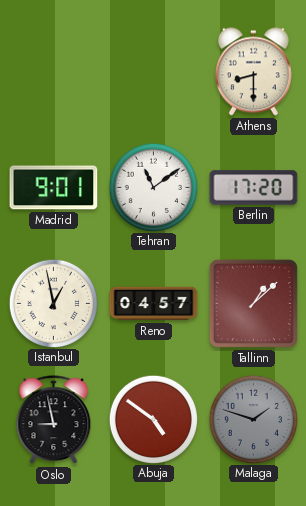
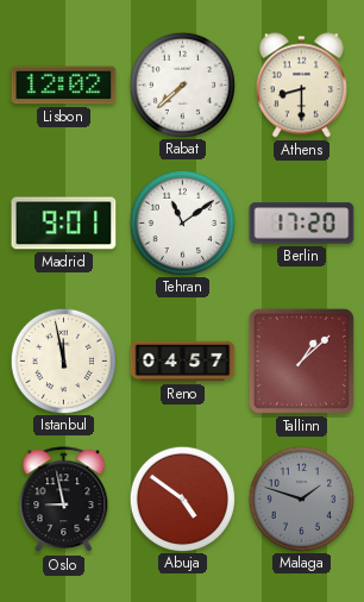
Lisbon: none -> 12:02
Rabat: none -> 7:38
Istanbul: 12:58 -> 11:58
